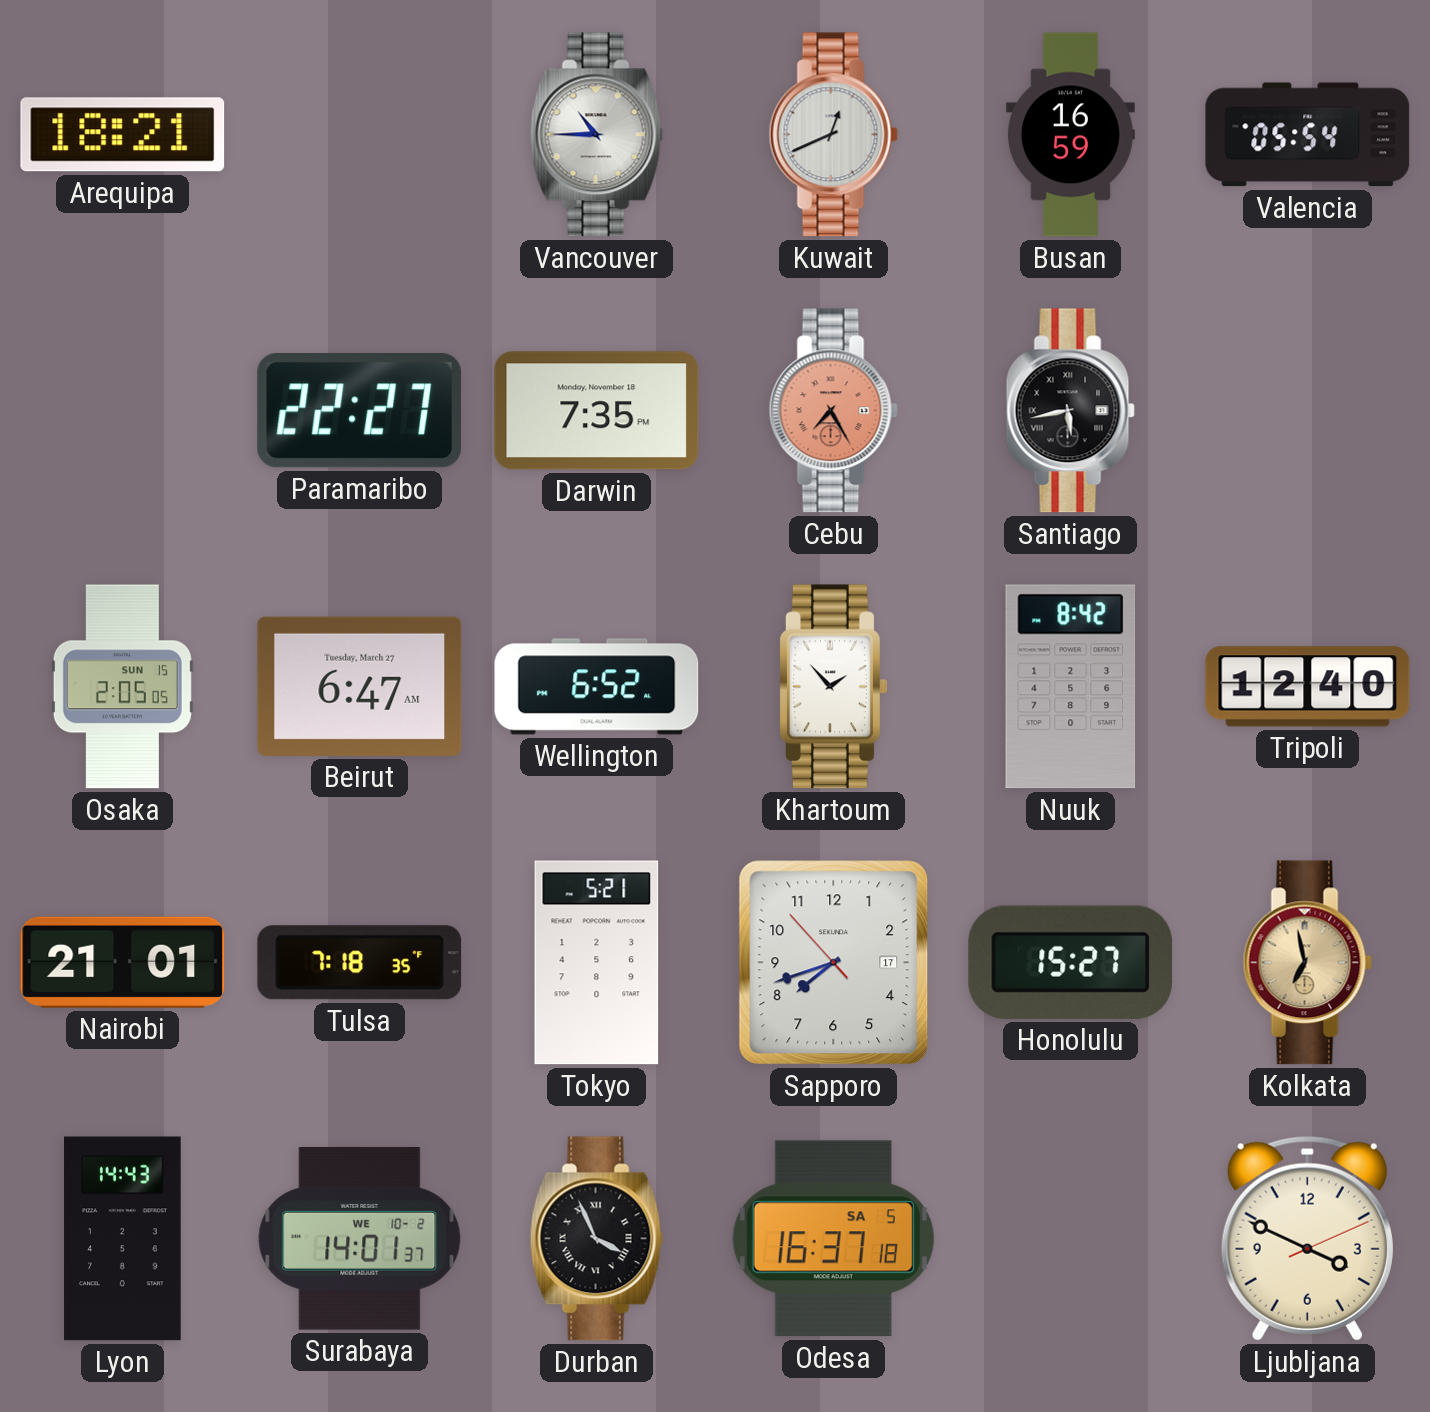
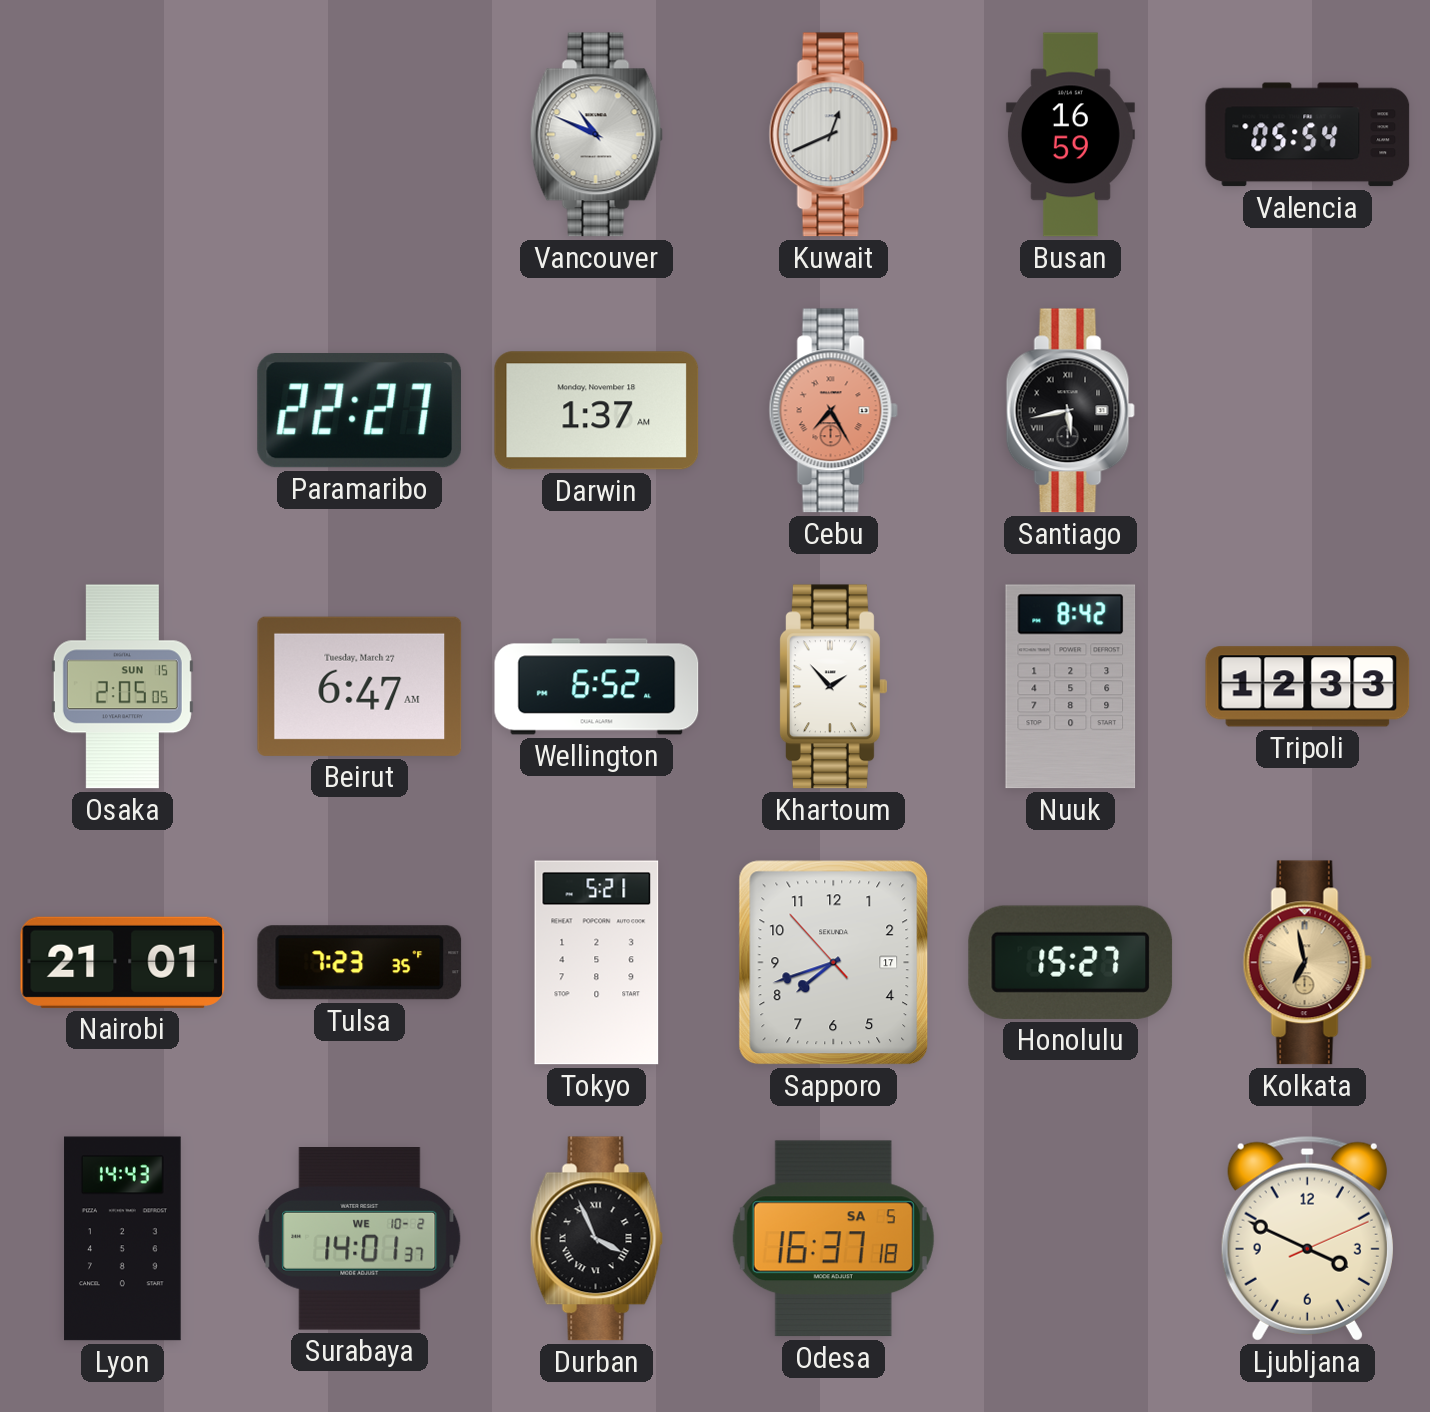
Arequipa: 18:21 -> none
Vancouver: 10:45 -> 10:49
Darwin: 7:35 -> 1:37
Tripoli: 12:40 -> 12:33
Tulsa: 7:18 -> 7:23
